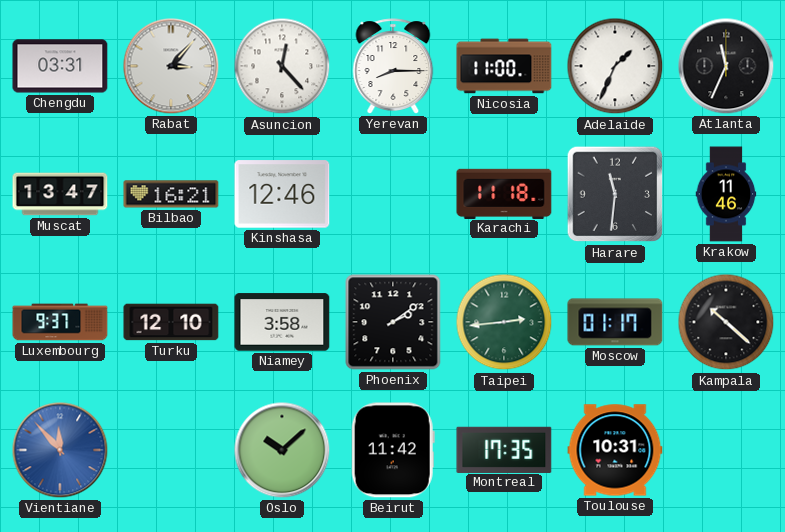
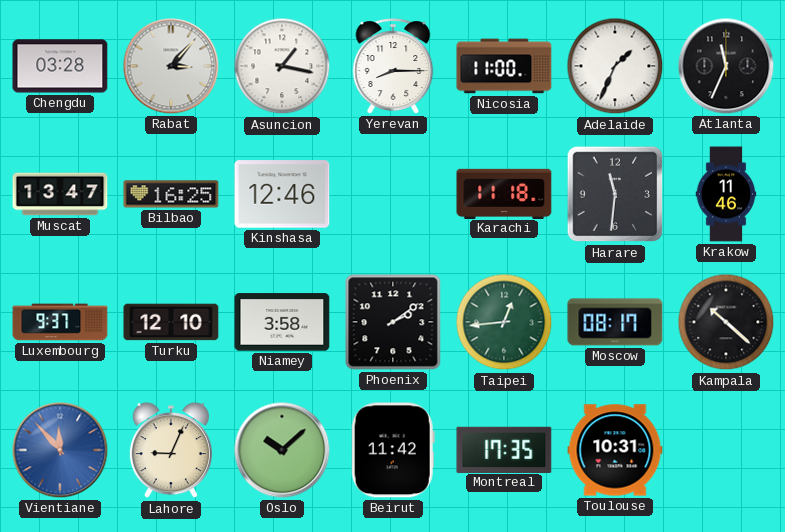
Chengdu: 03:31 -> 03:28
Asuncion: 12:23 -> 1:17
Bilbao: 16:21 -> 16:25
Taipei: 2:44 -> 12:44
Moscow: 01:17 -> 08:17
Lahore: none -> 9:04
